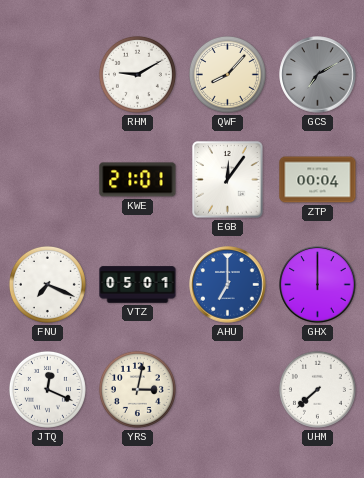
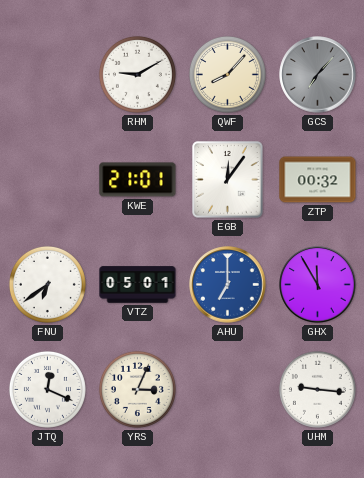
GCS: 7:10 -> 7:07
ZTP: 00:04 -> 00:32
FNU: 7:19 -> 6:39
GHX: 12:00 -> 11:55
YRS: 3:02 -> 3:04
UHM: 7:38 -> 9:16
